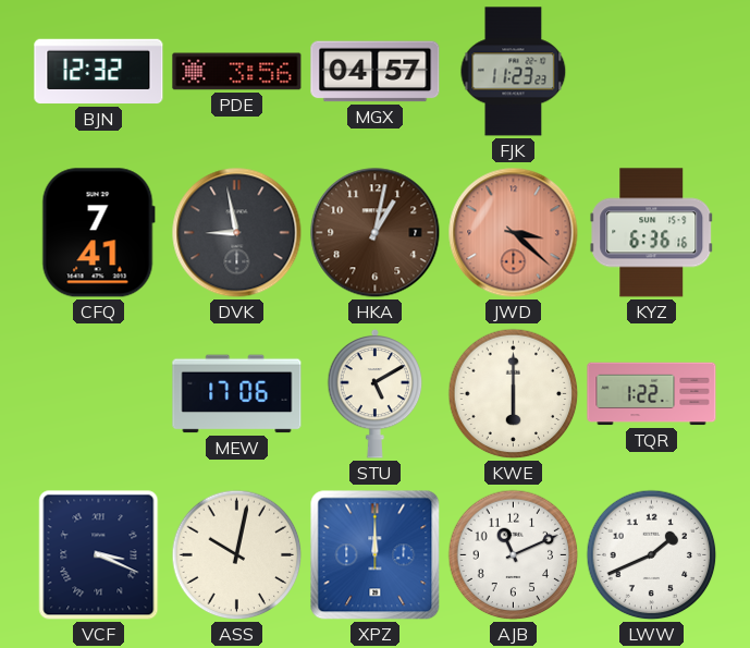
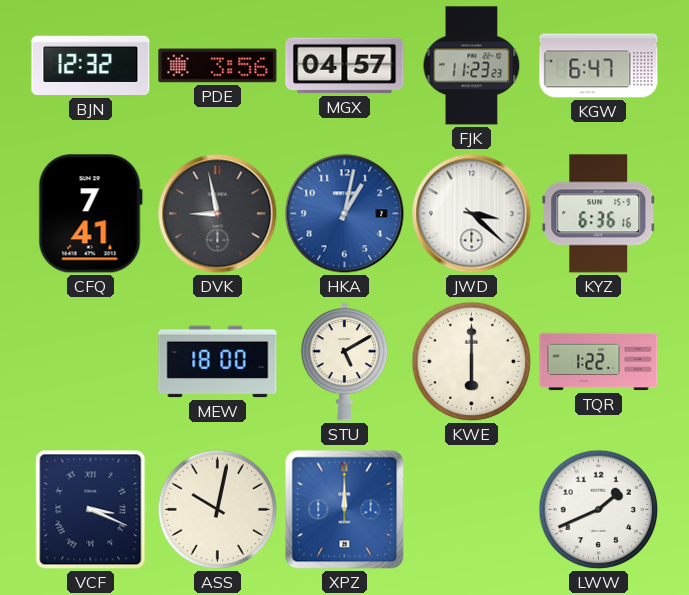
KGW: none -> 6:47
HKA dial: brown -> blue
JWD dial: salmon -> white
MEW: 17:06 -> 18:00
AJB: 11:11 -> none
